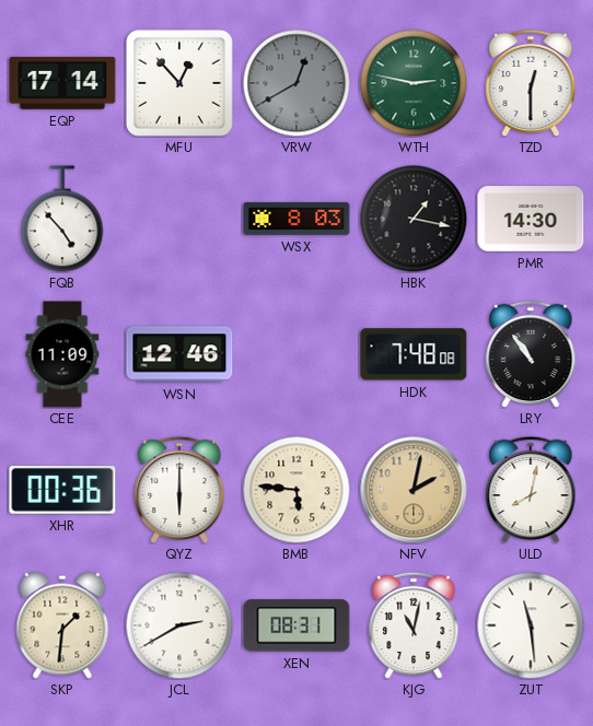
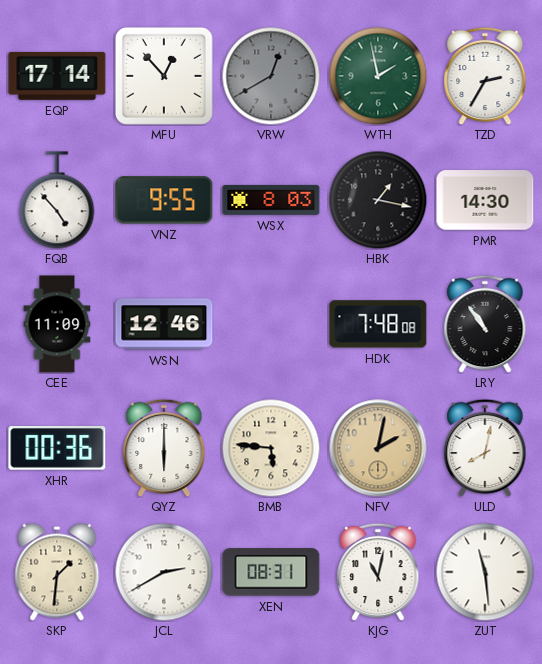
WTH: 2:47 -> 1:58
TZD: 12:30 -> 2:35
VNZ: none -> 9:55
